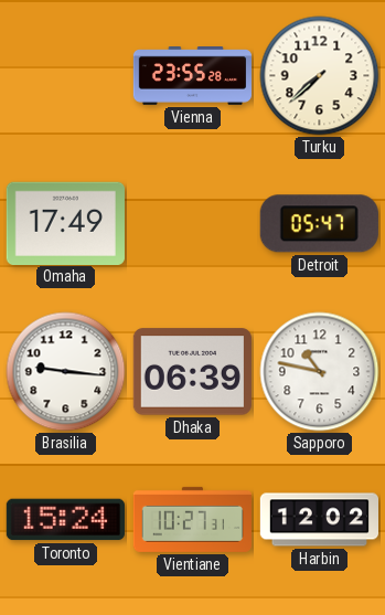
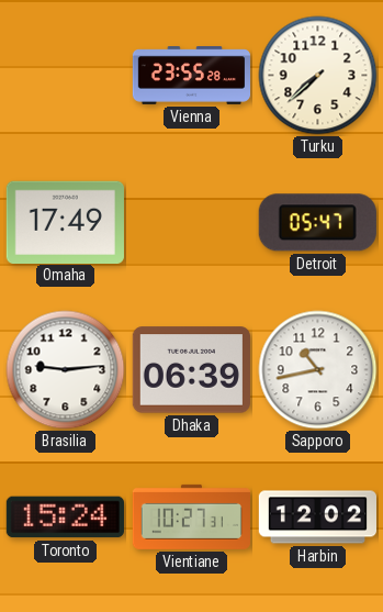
Brasilia: 9:16 -> 9:14
Sapporo: 10:47 -> 10:43
